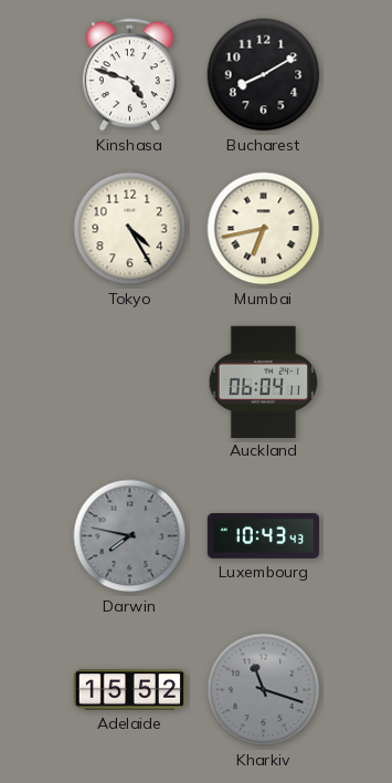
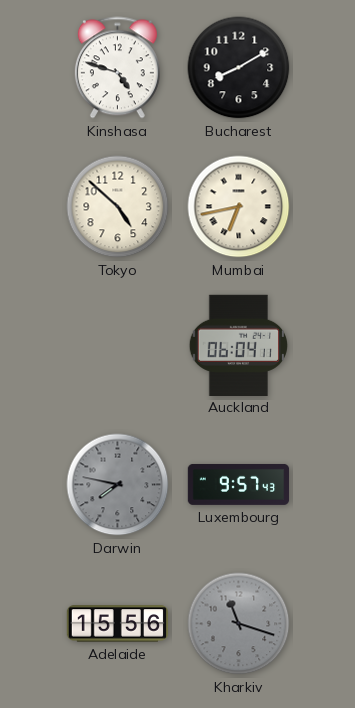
Tokyo: 4:25 -> 4:52
Luxembourg: 10:43 -> 9:57
Adelaide: 15:52 -> 15:56
